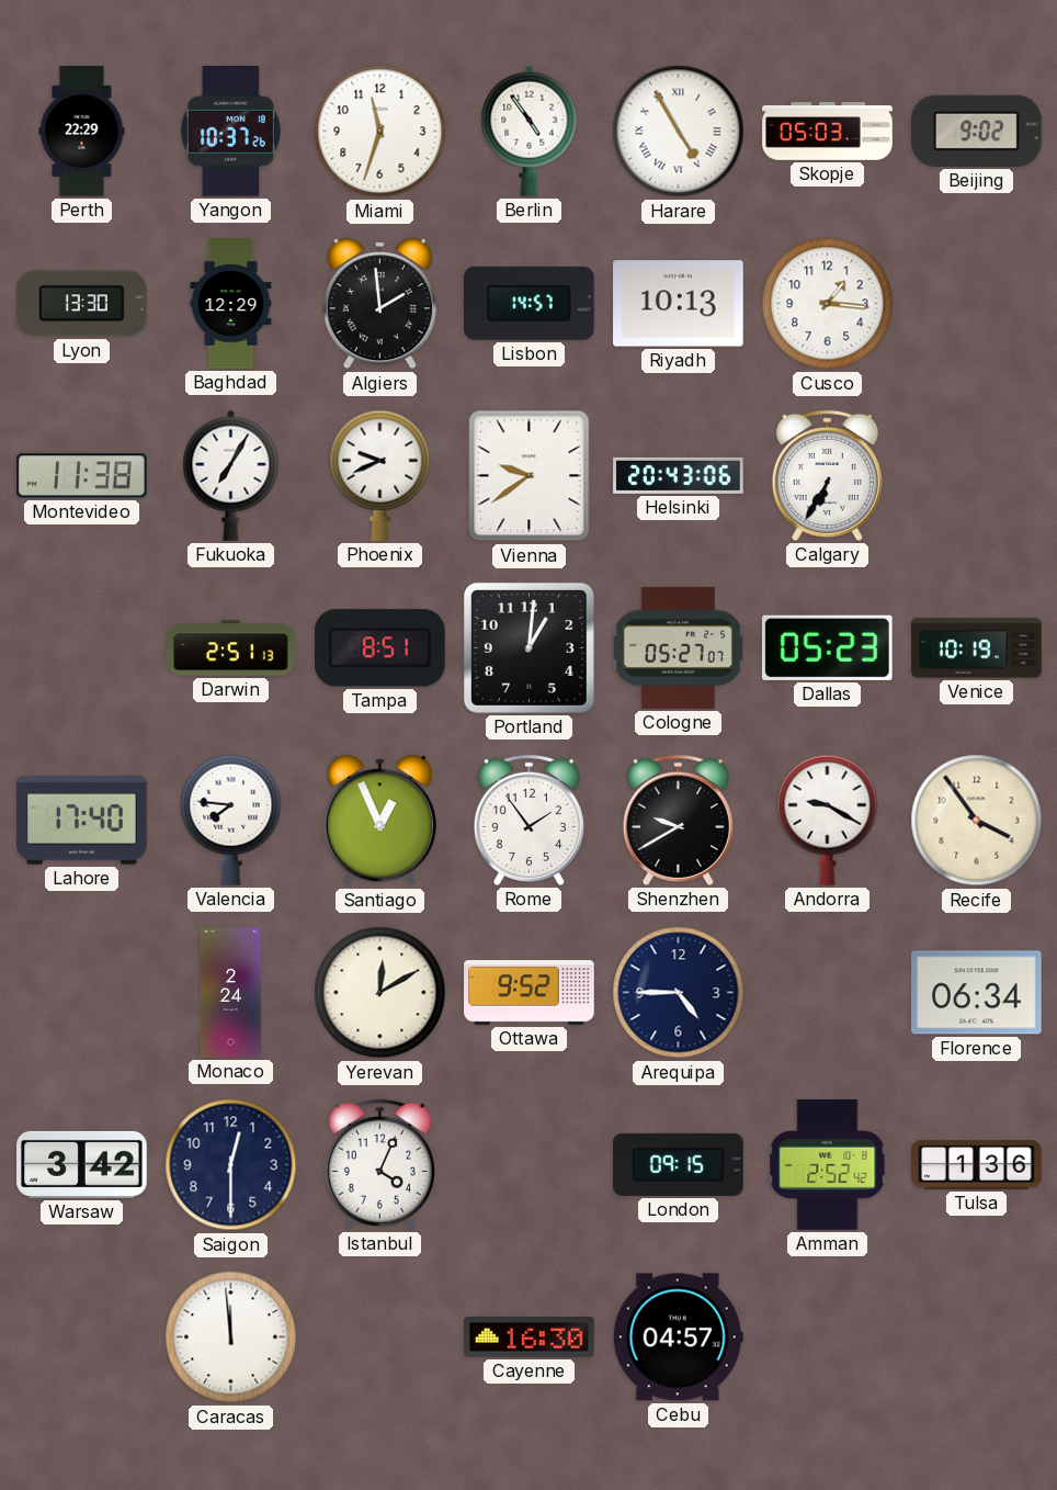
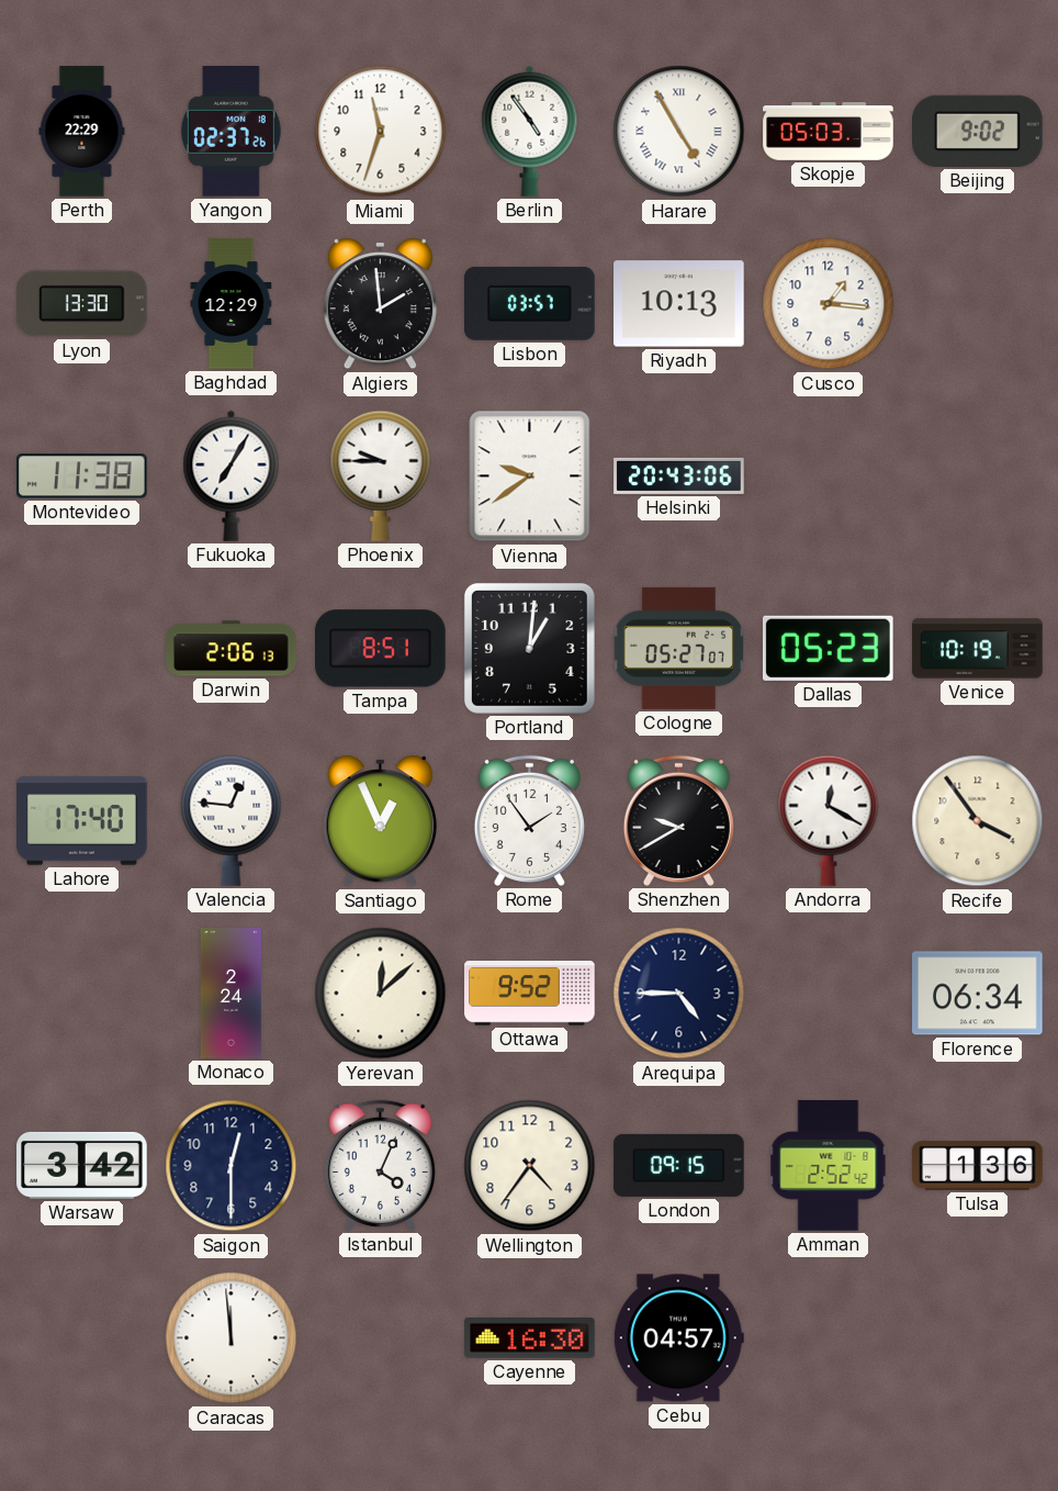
Yangon: 10:37 -> 02:37
Lisbon: 14:57 -> 03:57
Phoenix: 9:41 -> 9:45
Calgary: 6:35 -> none
Darwin: 2:51 -> 2:06
Valencia: 7:46 -> 12:46
Andorra: 9:20 -> 12:20
Yerevan: 12:10 -> 12:08
Wellington: none -> 4:36
